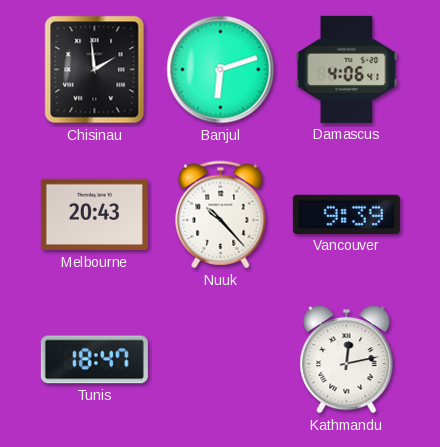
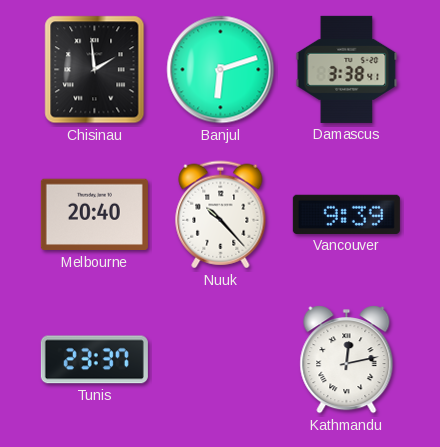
Damascus: 4:06 -> 3:38
Melbourne: 20:43 -> 20:40
Tunis: 18:47 -> 23:37
